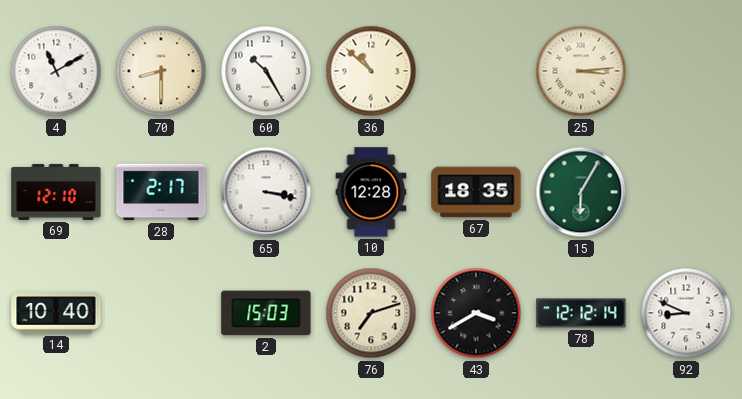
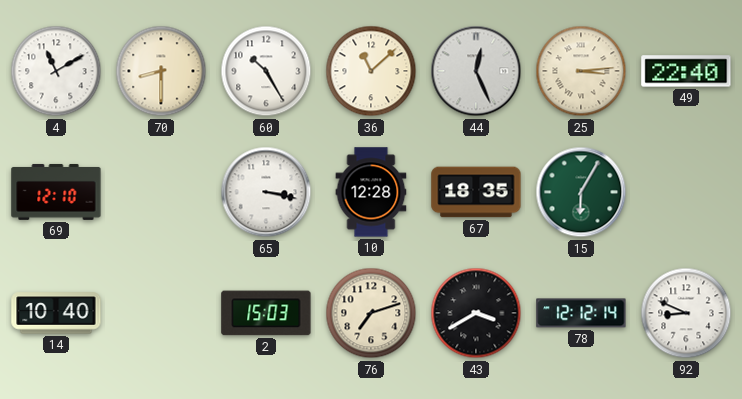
36: 10:52 -> 11:08
44: none -> 12:26
49: none -> 22:40
28: 2:17 -> none
